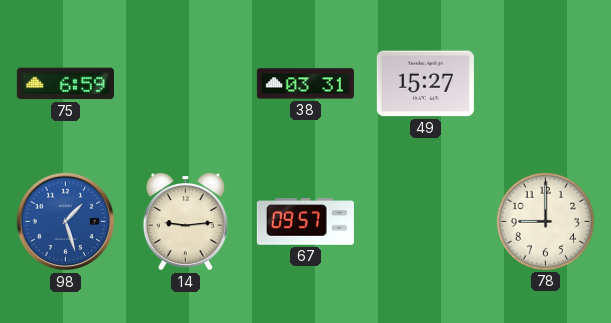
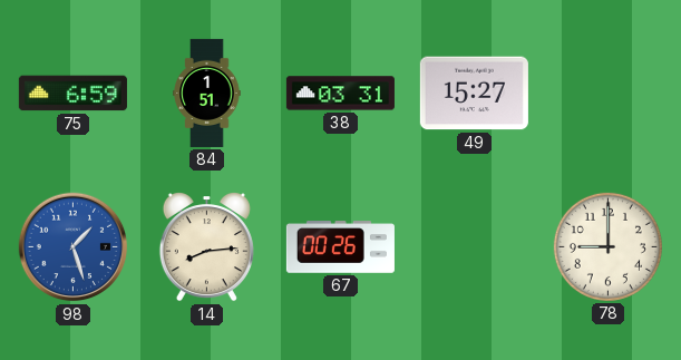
84: none -> 1:51
14: 9:14 -> 8:14
67: 09:57 -> 00:26
